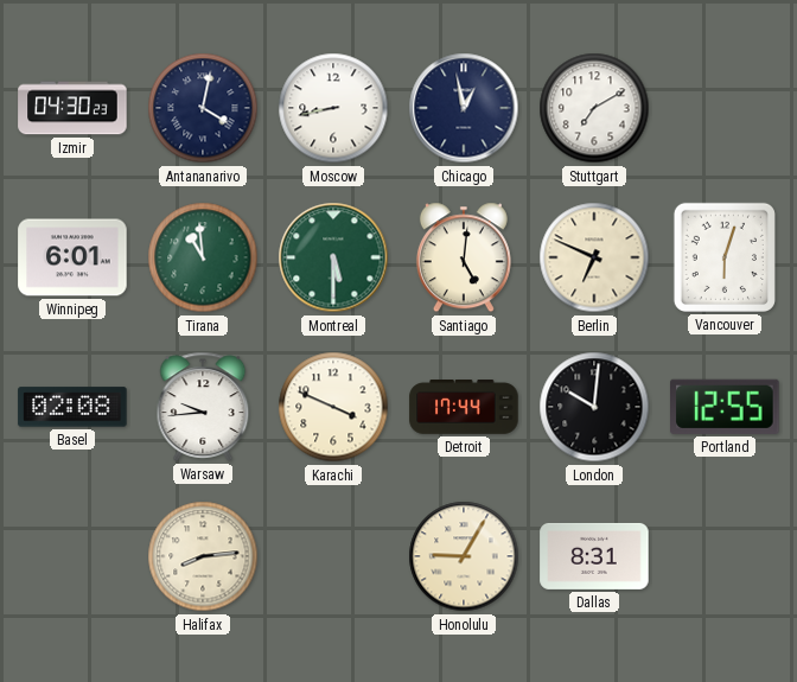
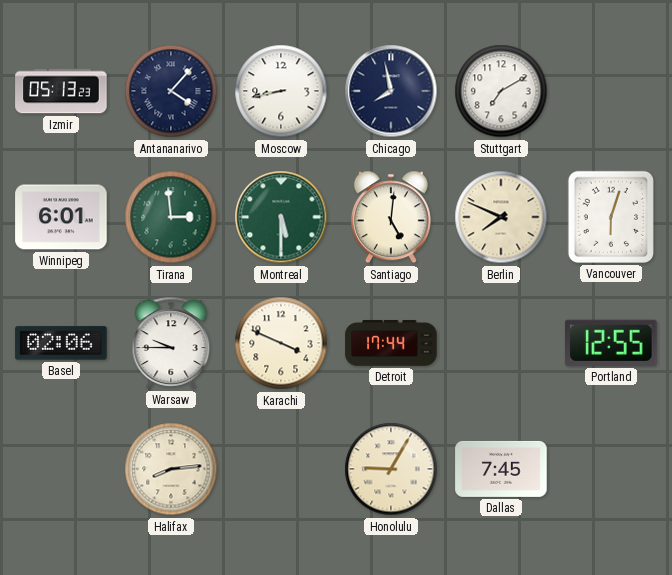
Izmir: 04:30 -> 05:13
Antananarivo: 4:02 -> 4:07
Chicago: 12:58 -> 7:58
Tirana: 10:59 -> 2:59
Berlin: 6:49 -> 7:49
Basel: 02:08 -> 02:06
Warsaw: 9:44 -> 9:45
London: 10:01 -> none
Dallas: 8:31 -> 7:45
